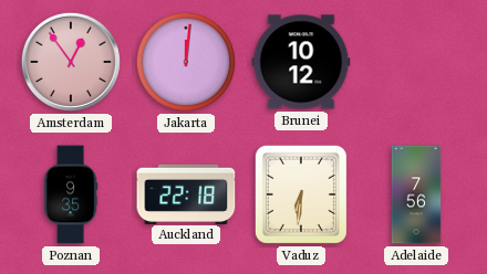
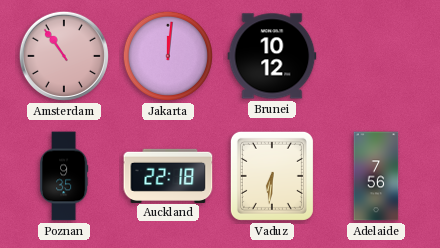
Amsterdam: 12:54 -> 10:54
